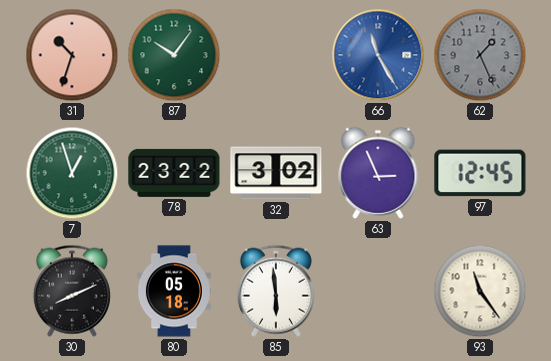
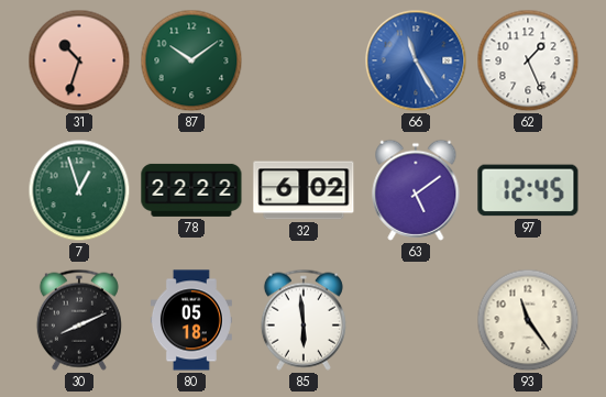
87: 10:06 -> 10:09
62 dial: grey -> white
78: 23:22 -> 22:22
32: 3:02 -> 6:02
63: 2:56 -> 5:09
